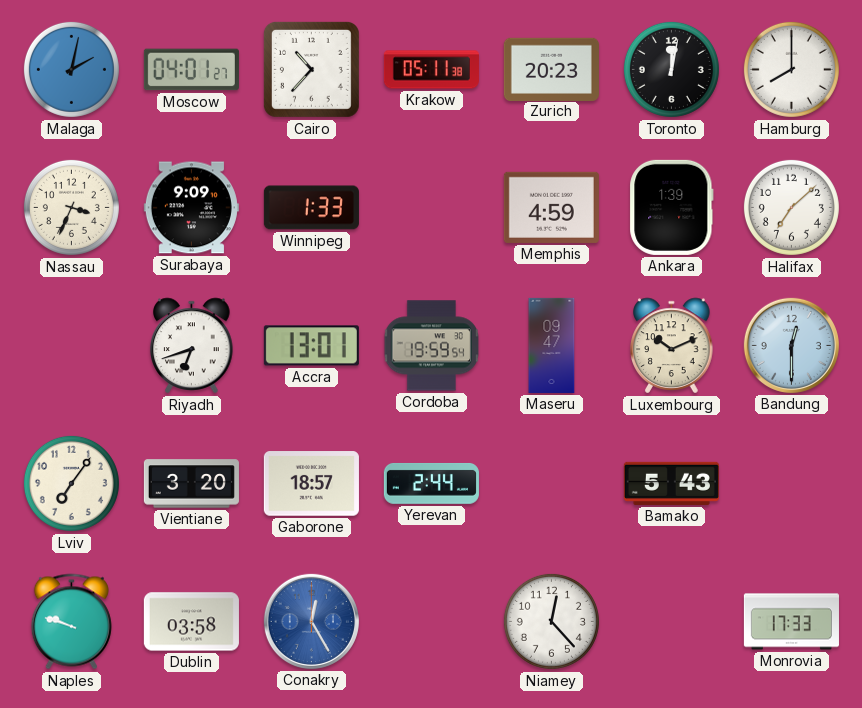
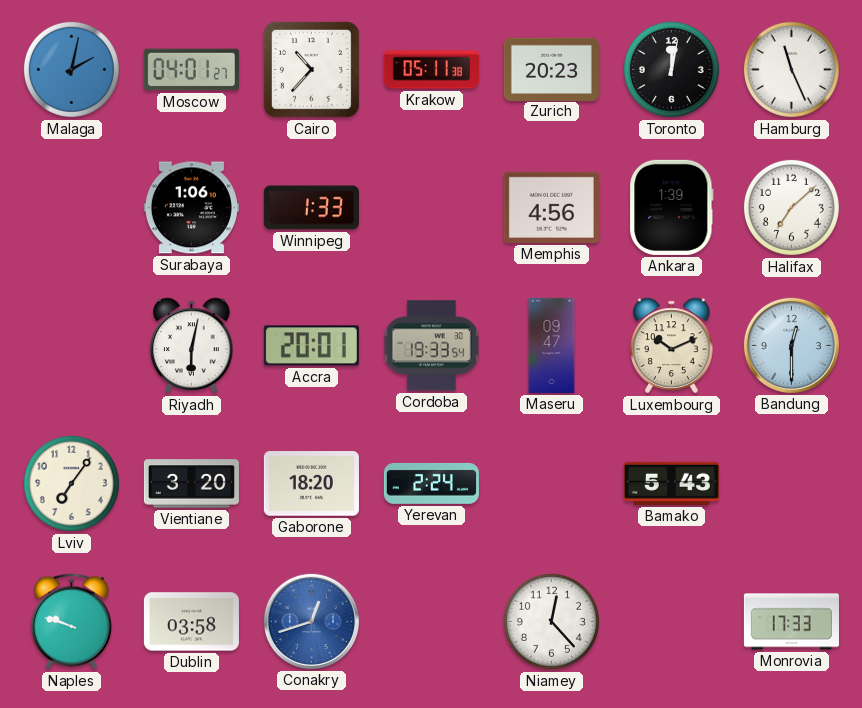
Hamburg: 8:00 -> 11:26
Nassau: 3:34 -> none
Surabaya: 9:09 -> 1:06
Memphis: 4:59 -> 4:56
Riyadh: 6:42 -> 6:02
Accra: 13:01 -> 20:01
Cordoba: 19:59 -> 19:33
Gaborone: 18:57 -> 18:20
Yerevan: 2:44 -> 2:24
Conakry: 12:25 -> 12:42
